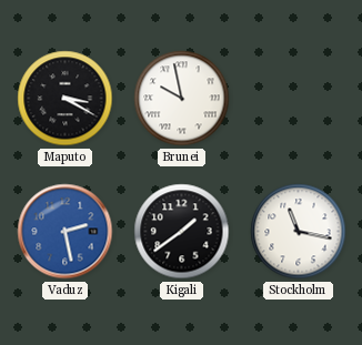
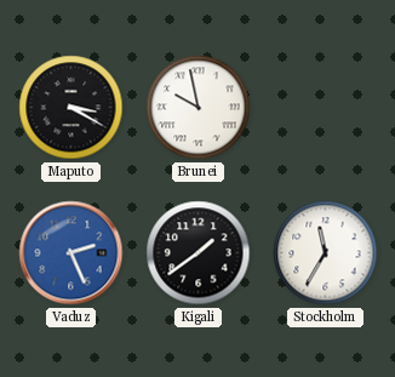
Vaduz: 2:28 -> 2:26
Stockholm: 11:17 -> 11:35
